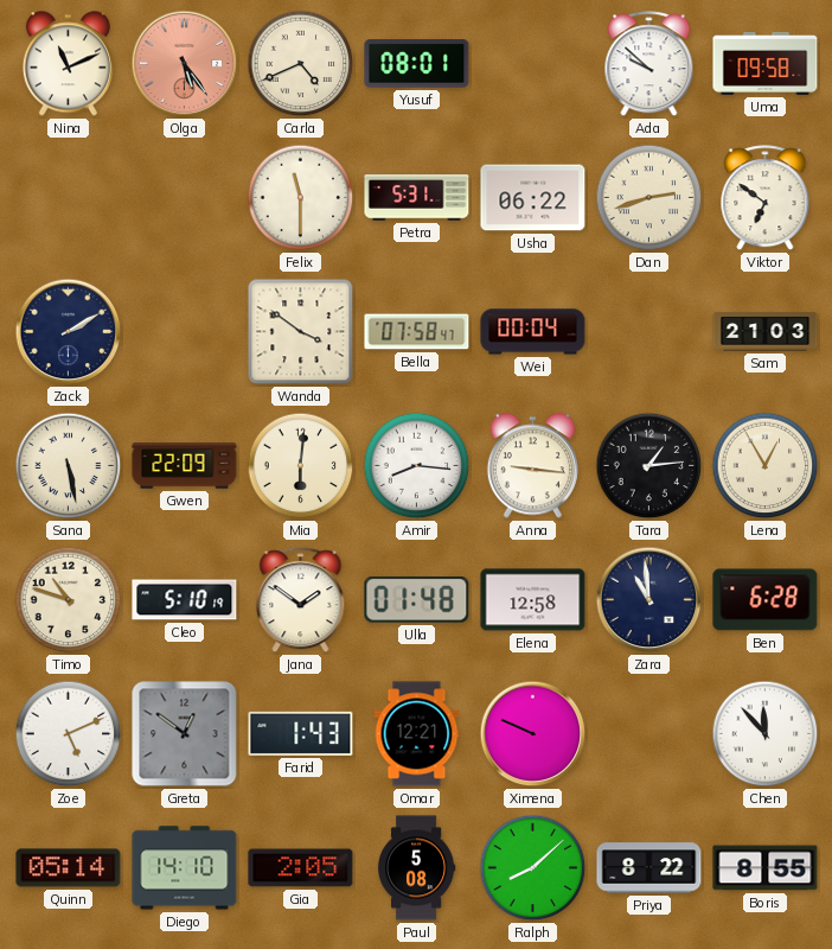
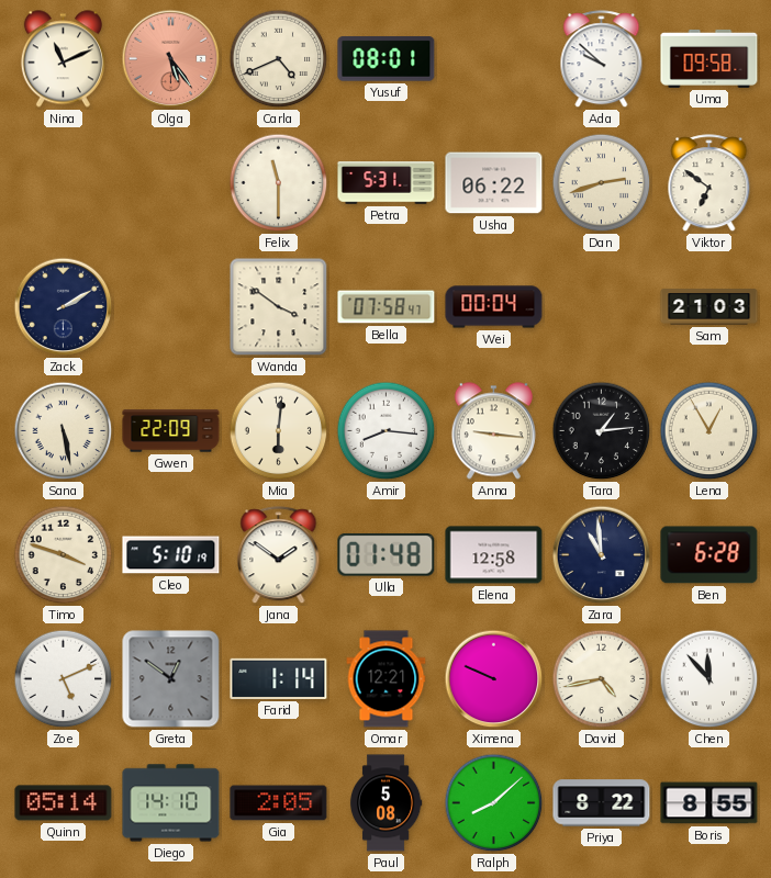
Timo: 10:48 -> 3:48
Farid: 1:43 -> 1:14
David: none -> 4:43
